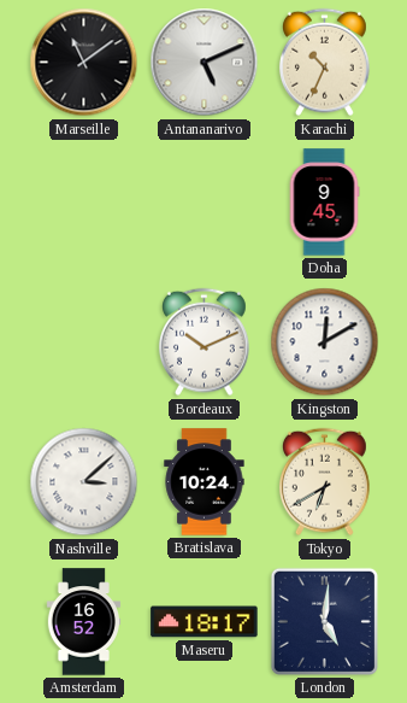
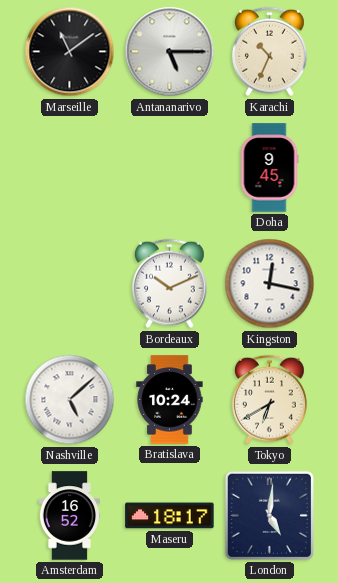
Antananarivo: 5:11 -> 5:15
Kingston: 12:10 -> 12:17
Nashville: 3:08 -> 5:08
